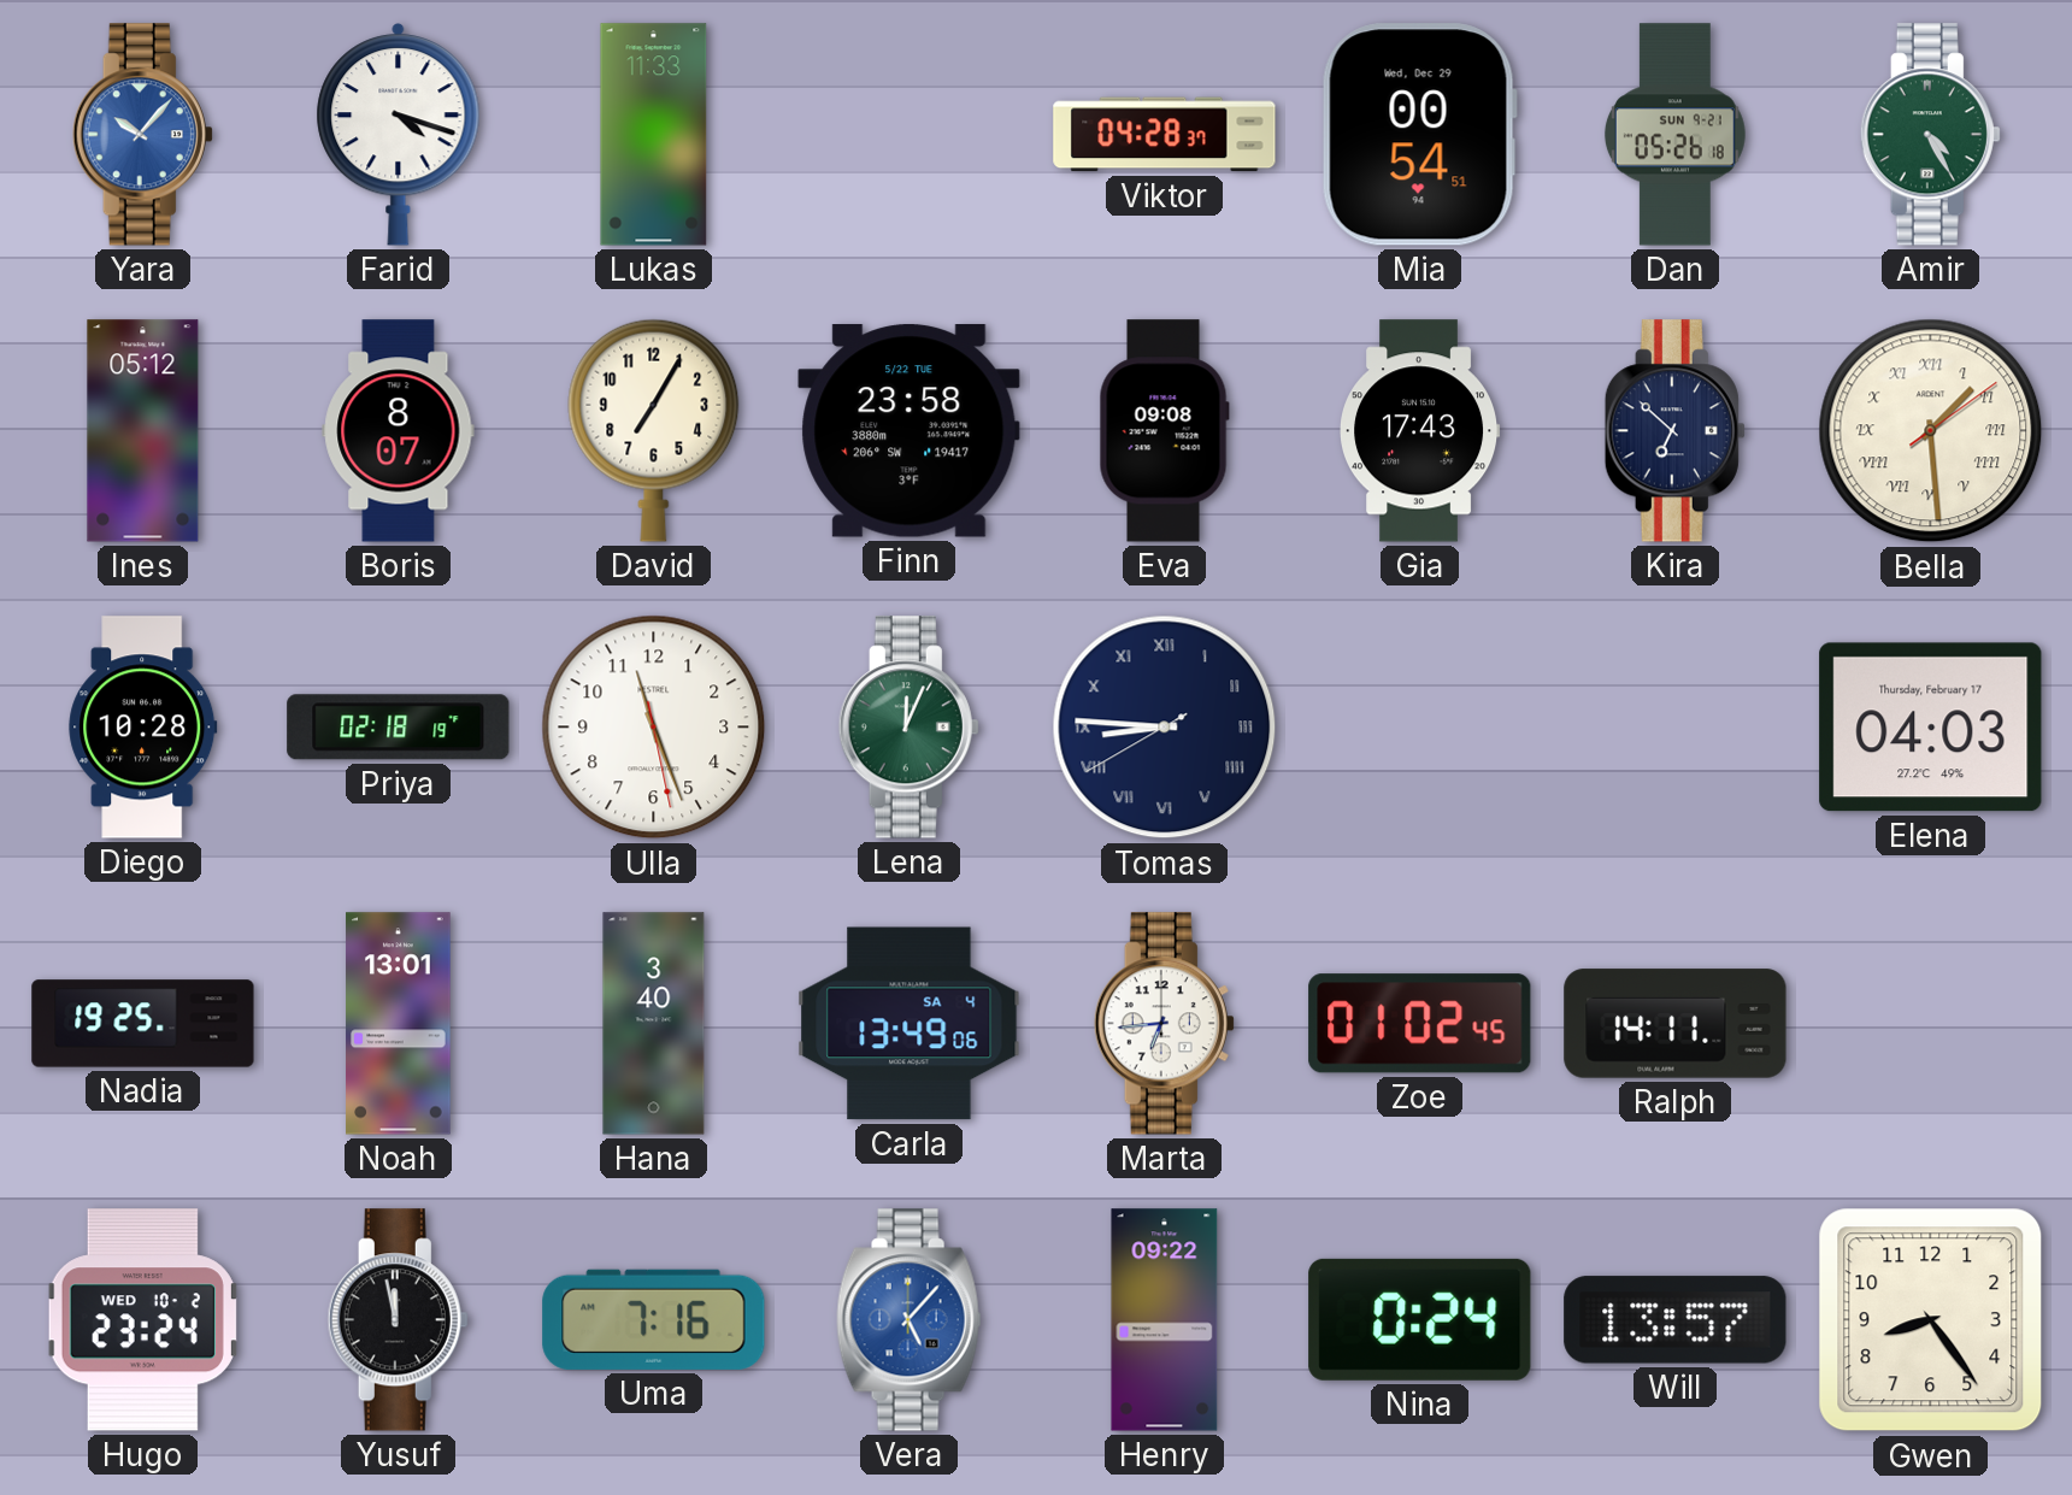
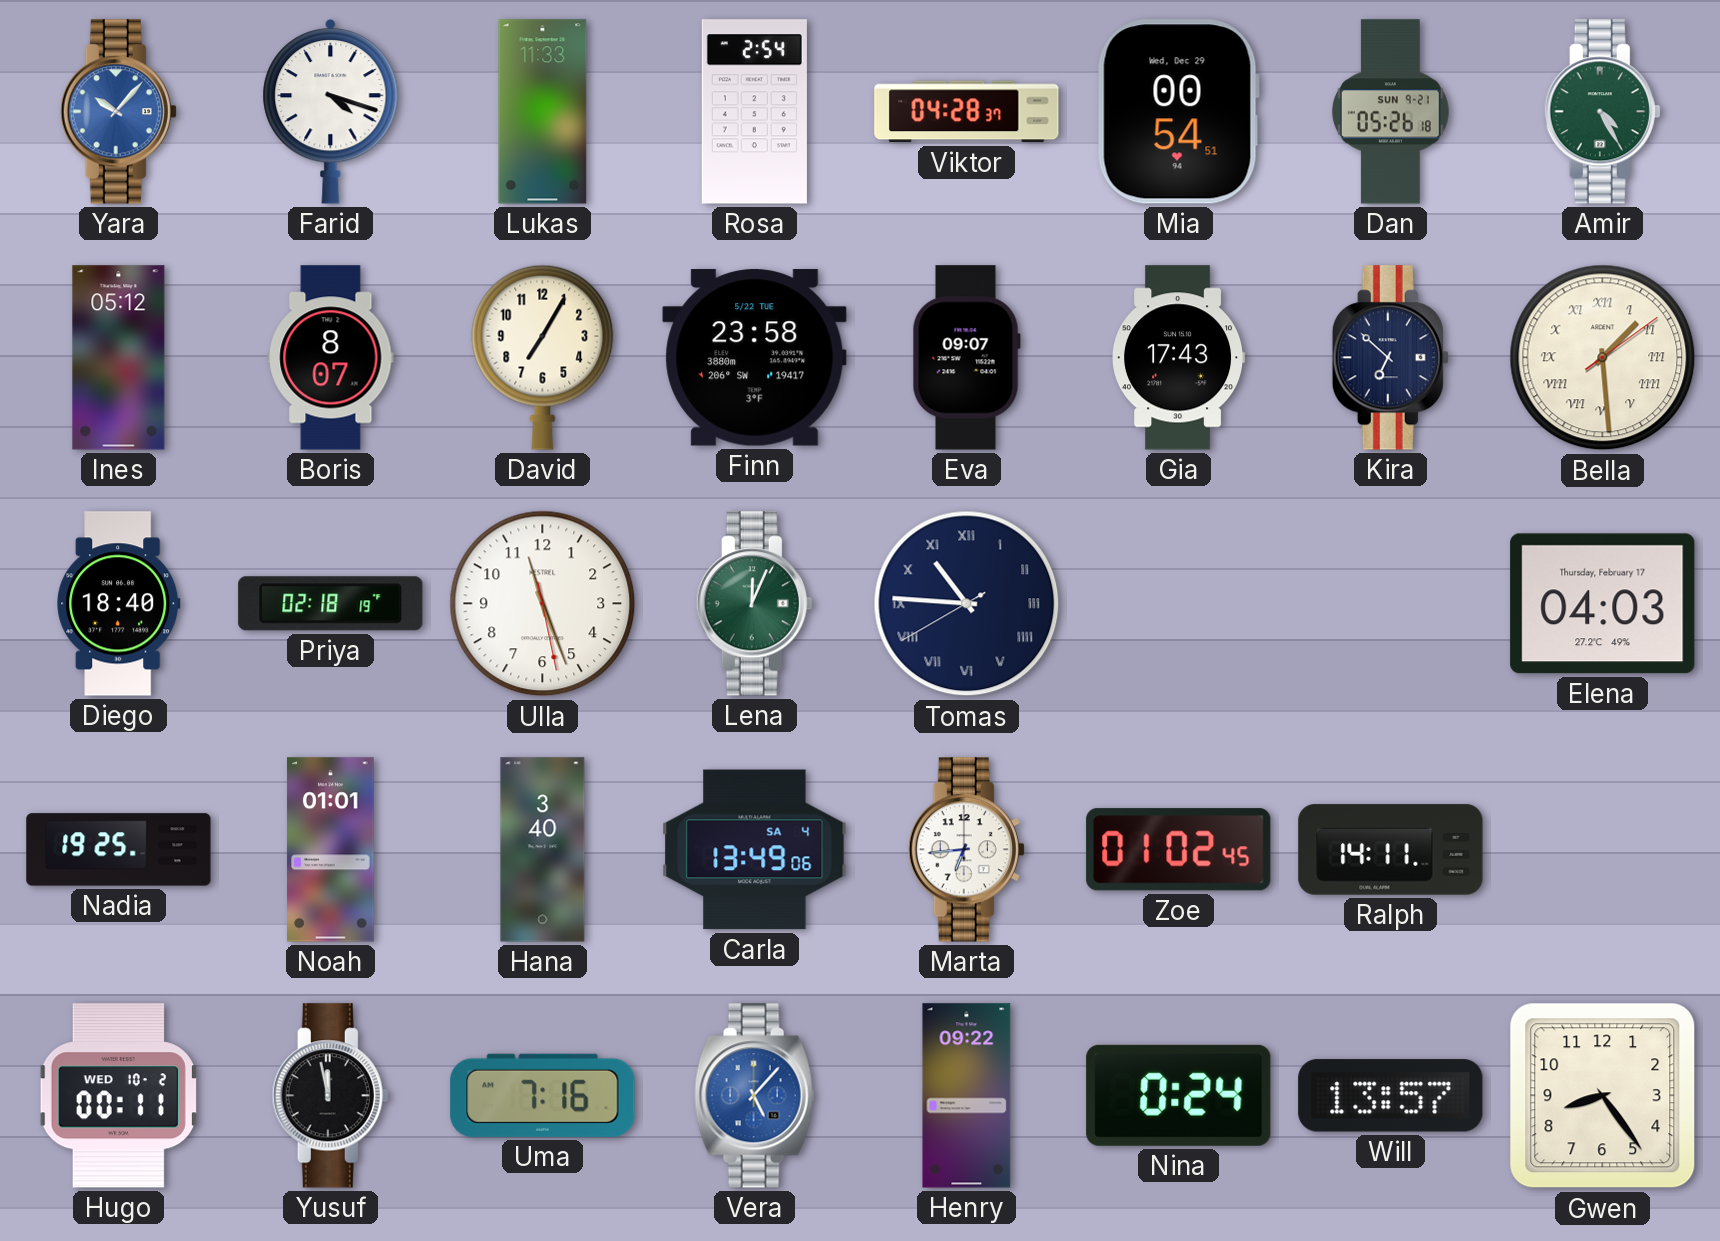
Rosa: none -> 2:54
Eva: 09:08 -> 09:07
Diego: 10:28 -> 18:40
Tomas: 8:45 -> 10:45
Noah: 13:01 -> 01:01
Hugo: 23:24 -> 00:11
